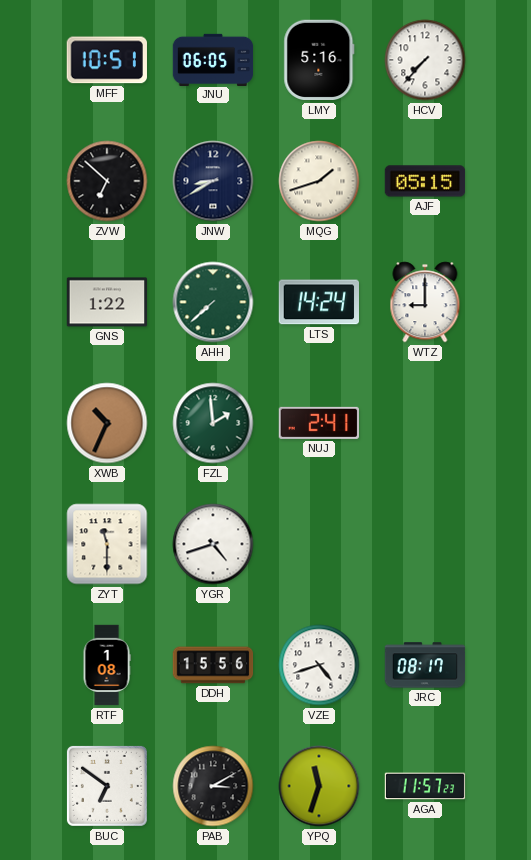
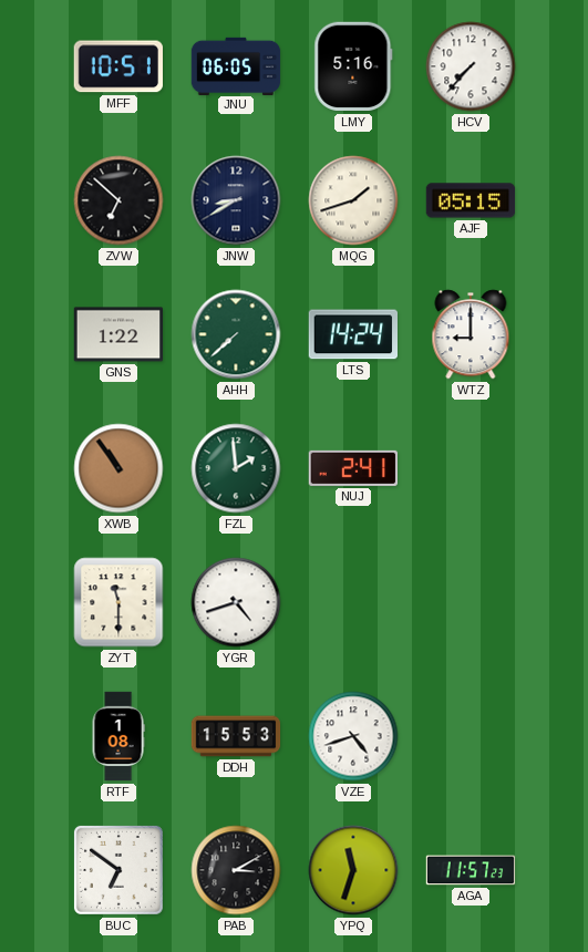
XWB: 10:34 -> 10:54
DDH: 15:56 -> 15:53
JRC: 08:17 -> none
